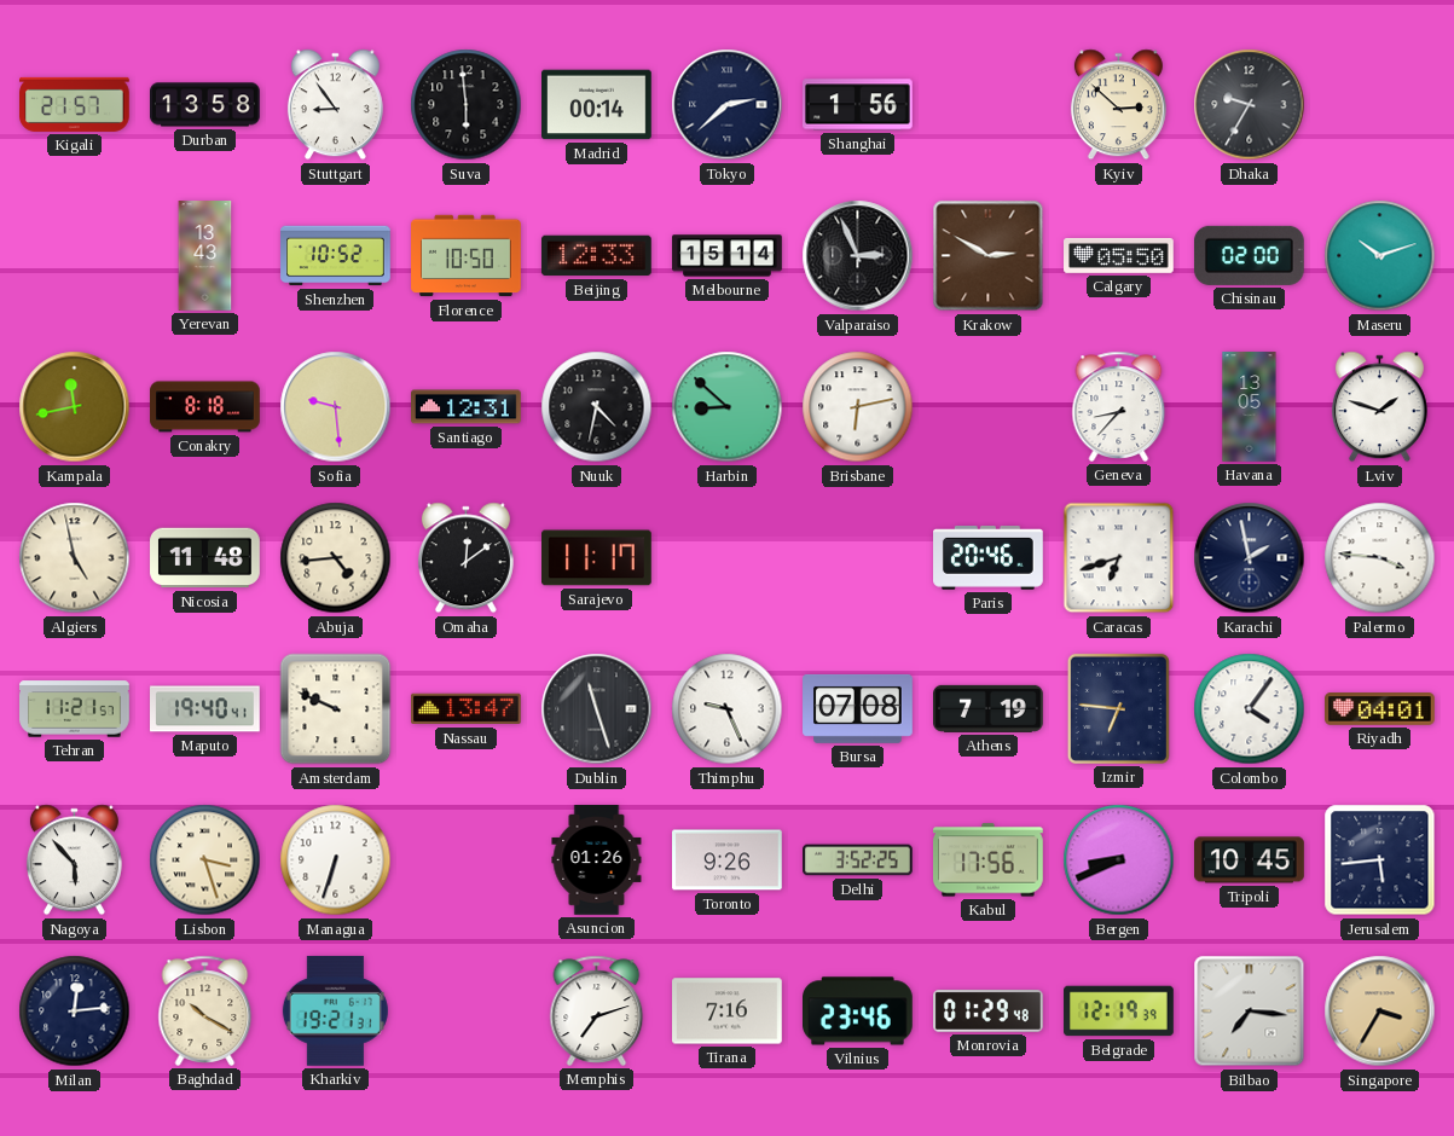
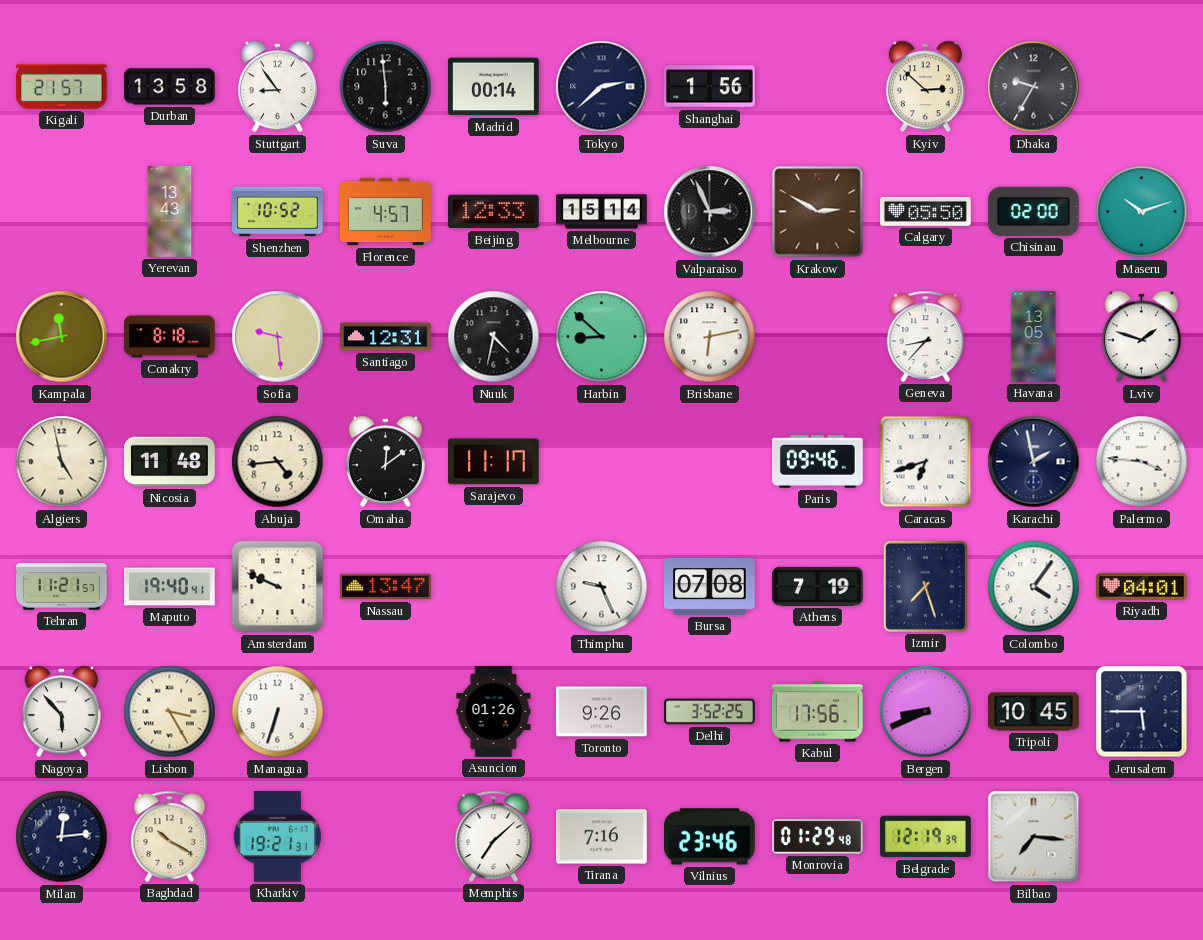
Florence: 10:50 -> 4:57
Paris: 20:46 -> 09:46
Dublin: 11:27 -> none
Izmir: 6:46 -> 7:27
Lisbon: 3:27 -> 3:25
Jerusalem: 5:44 -> 5:45
Memphis: 7:12 -> 7:08
Singapore: 3:35 -> none
